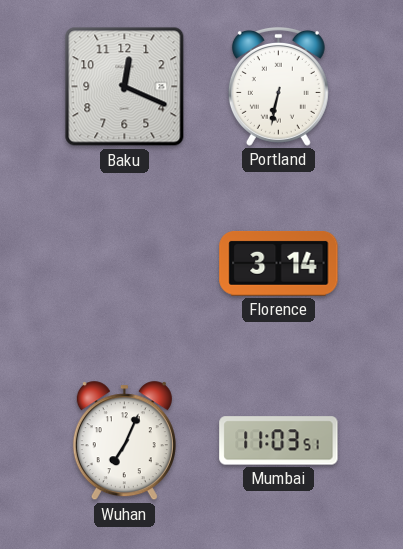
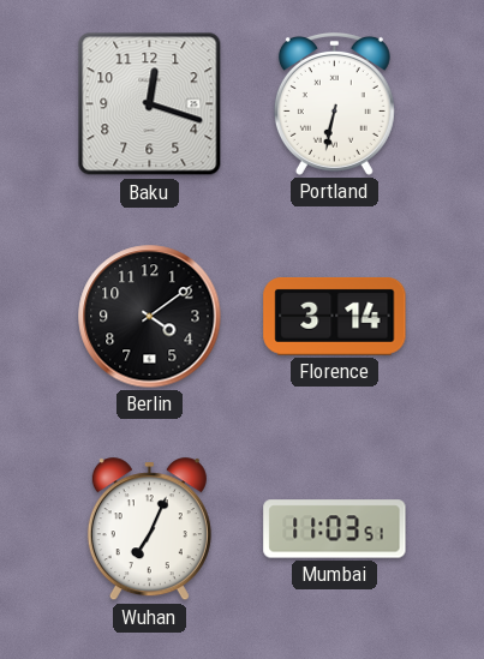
Baku: 12:19 -> 12:18
Berlin: none -> 4:09
